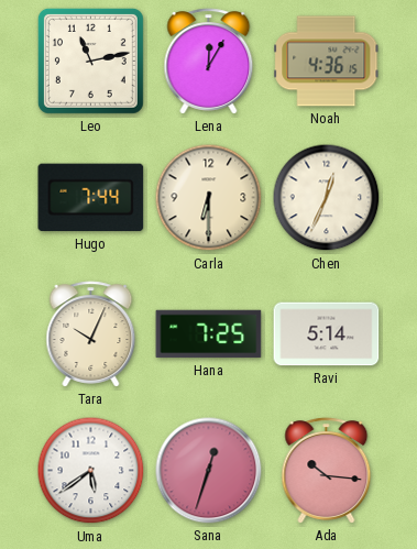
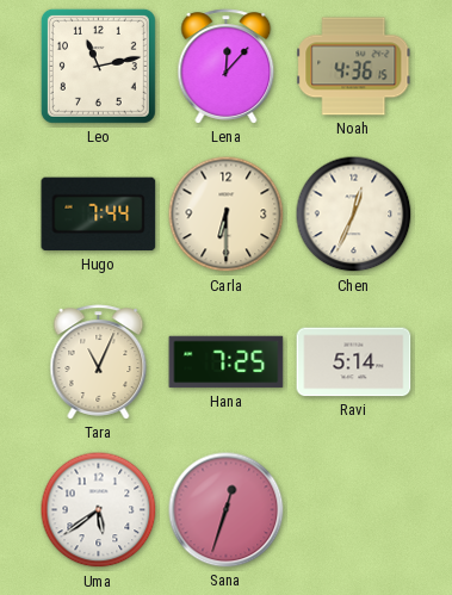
Lena: 12:05 -> 12:07
Tara: 10:04 -> 11:04
Ada: 10:16 -> none
